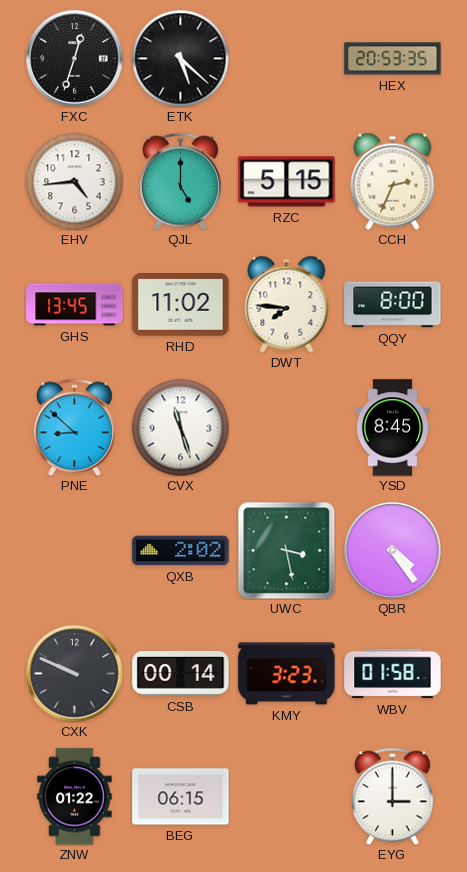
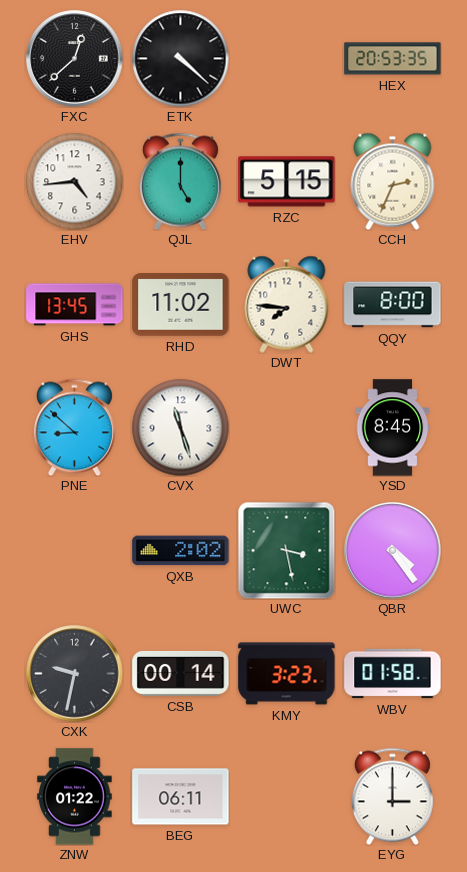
FXC: 12:33 -> 12:38
ETK: 5:22 -> 4:22
CXK: 9:49 -> 9:32
BEG: 06:15 -> 06:11
